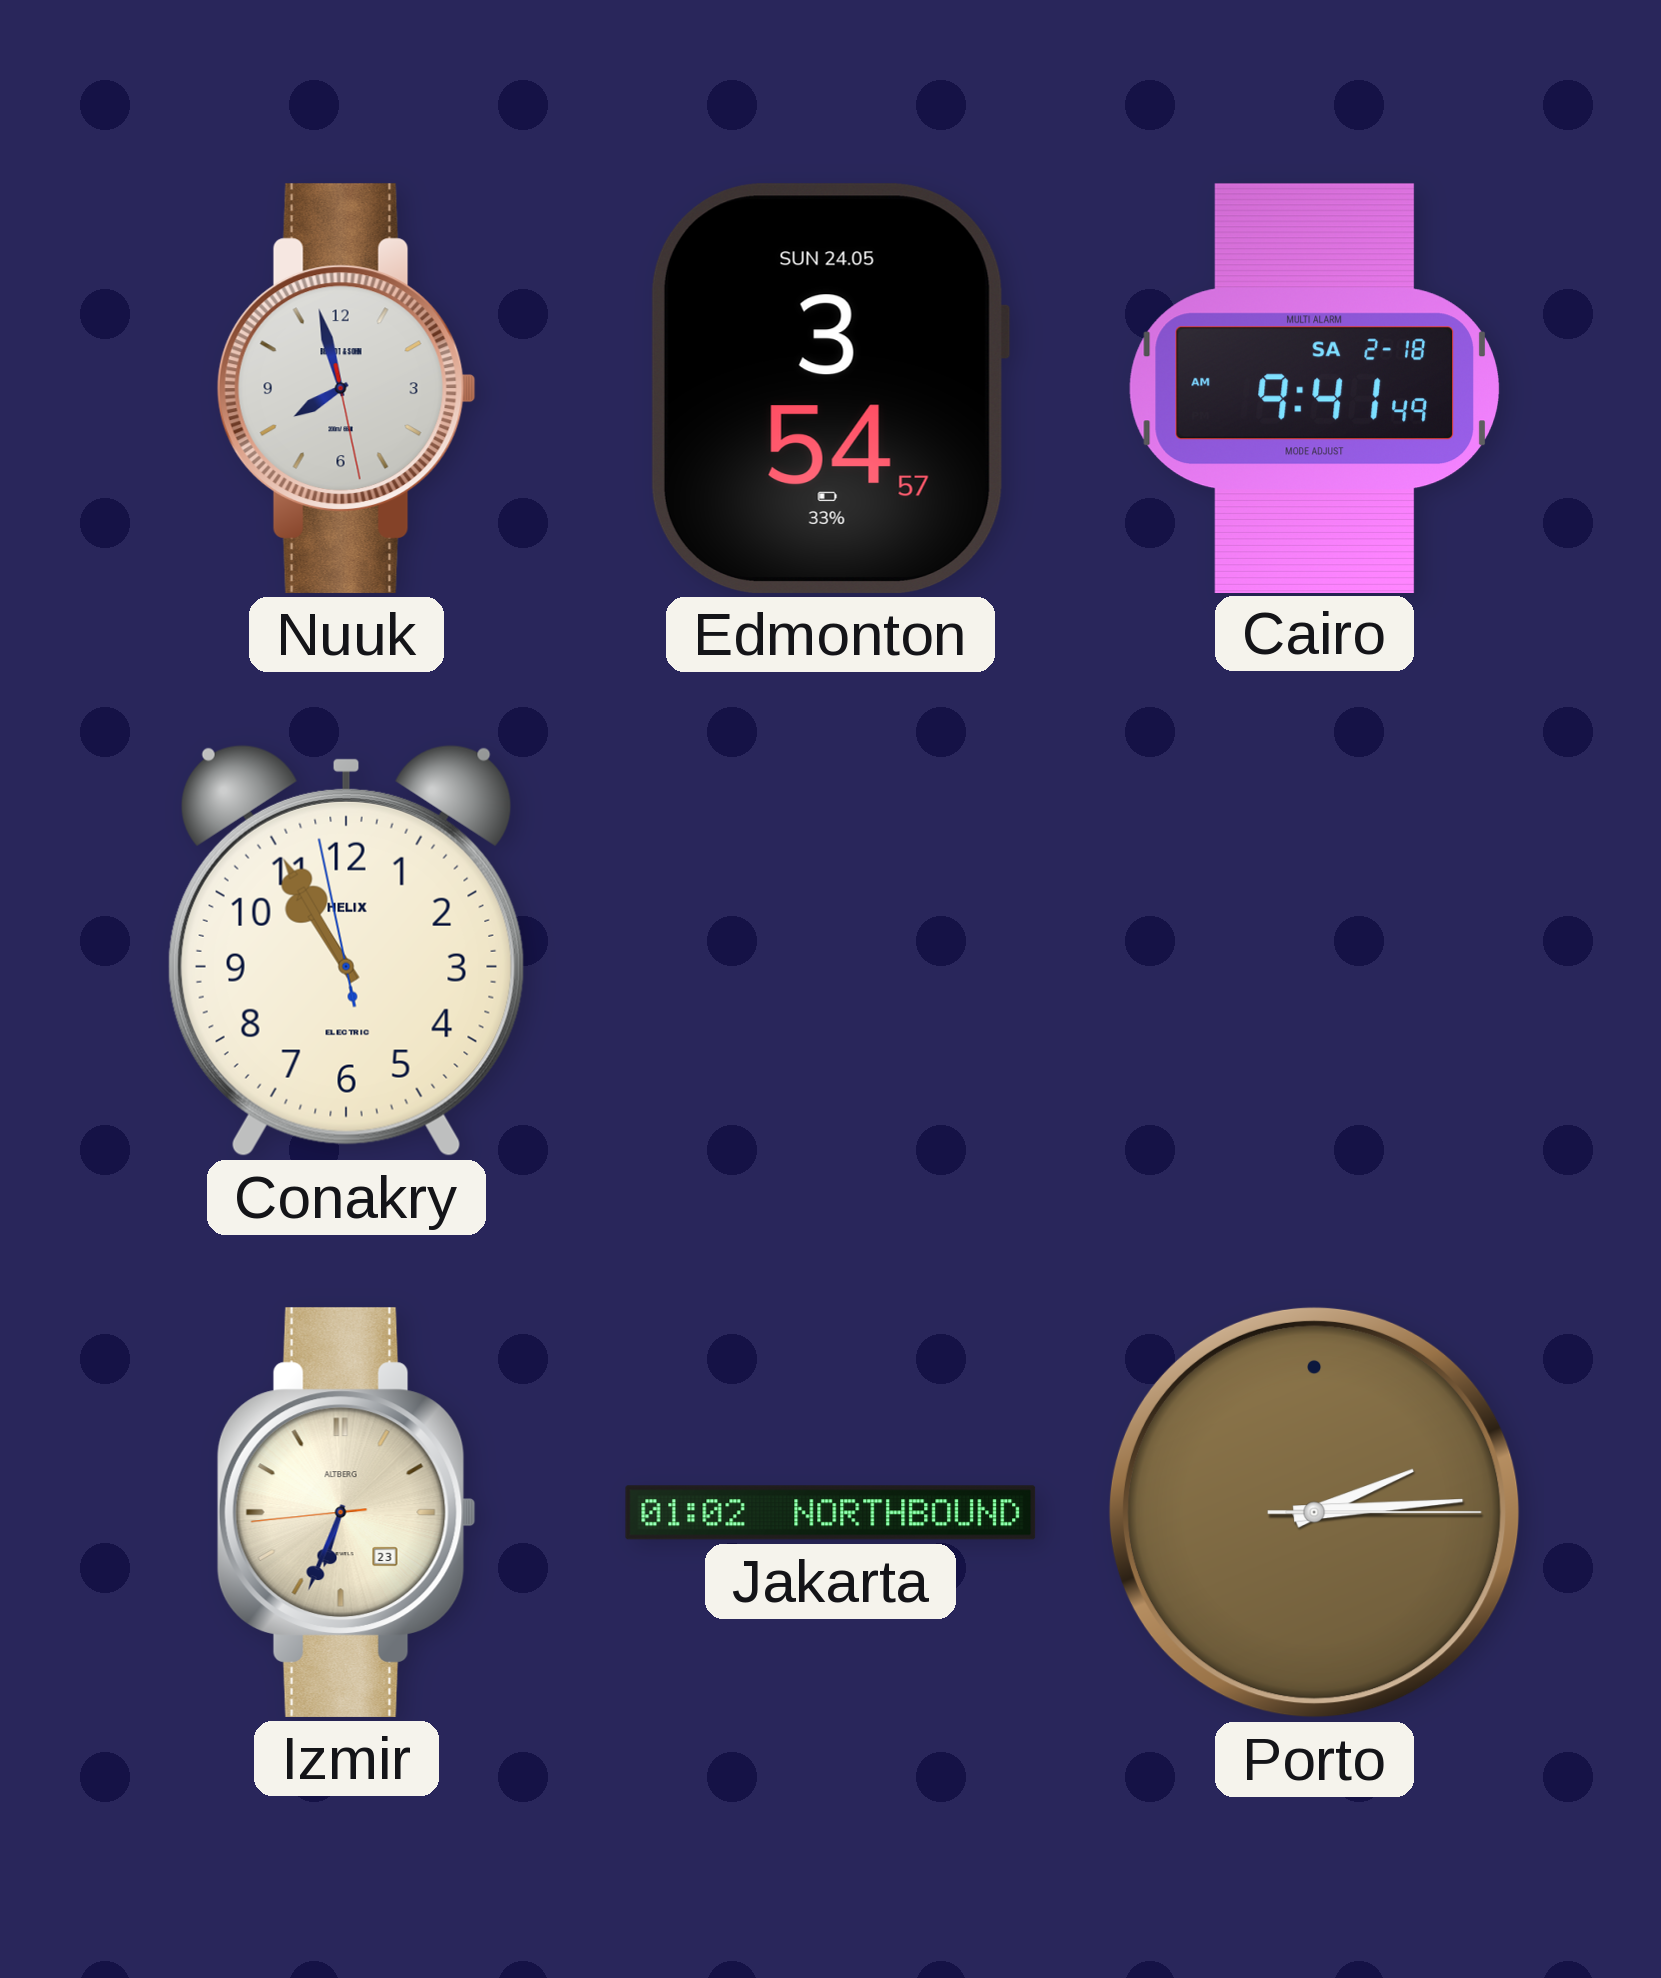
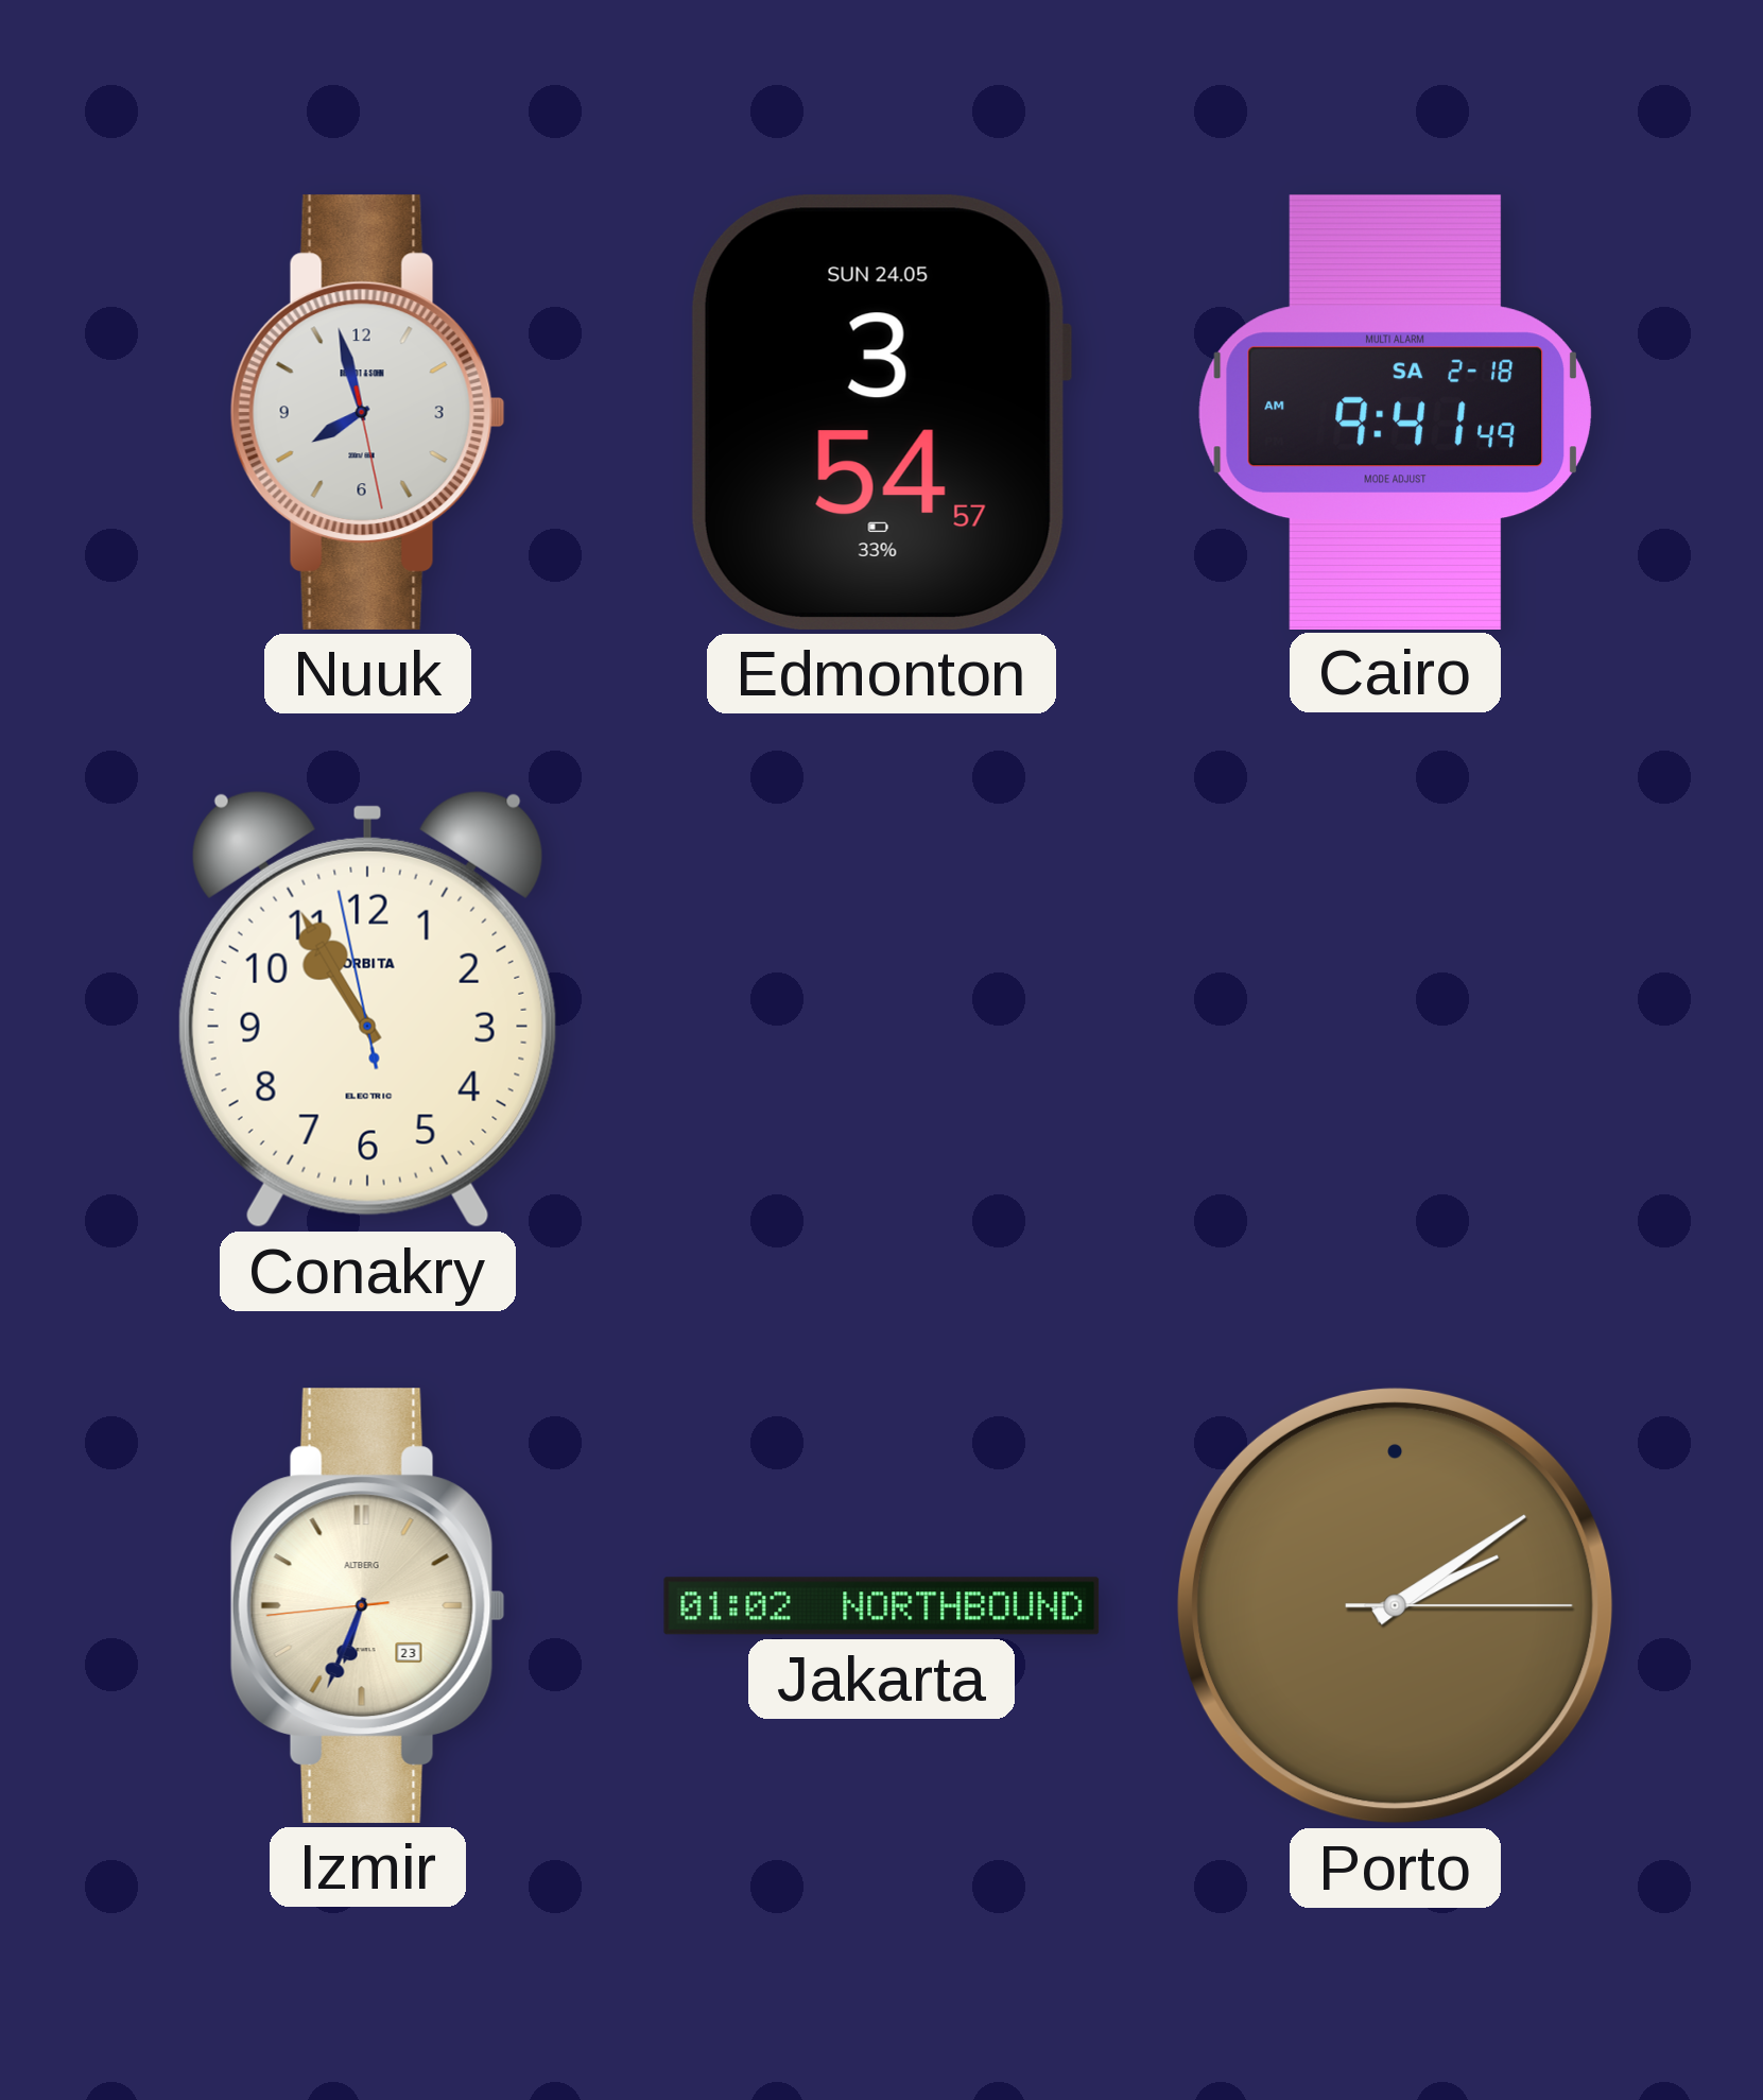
Conakry brand: HELIX -> ORBITA
Porto: 2:14 -> 2:09
